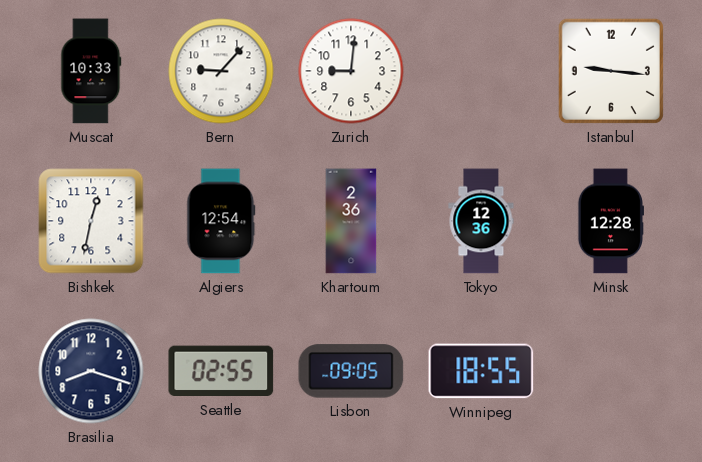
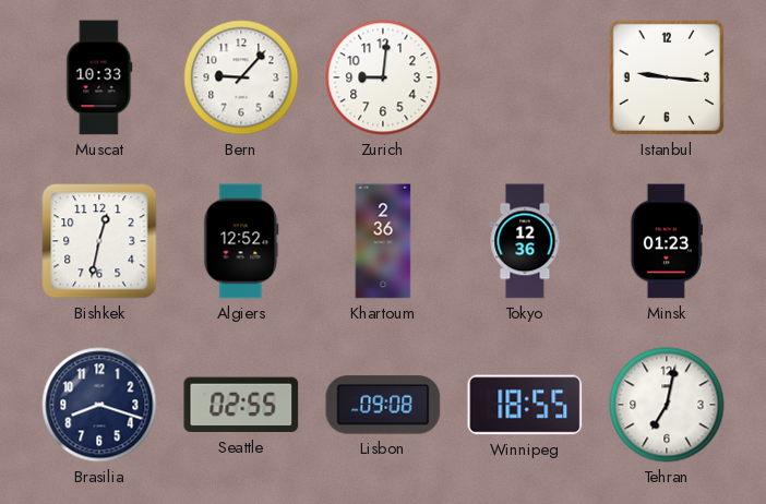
Algiers: 12:54 -> 12:52
Minsk: 12:28 -> 01:23
Lisbon: 09:05 -> 09:08
Tehran: none -> 7:02
